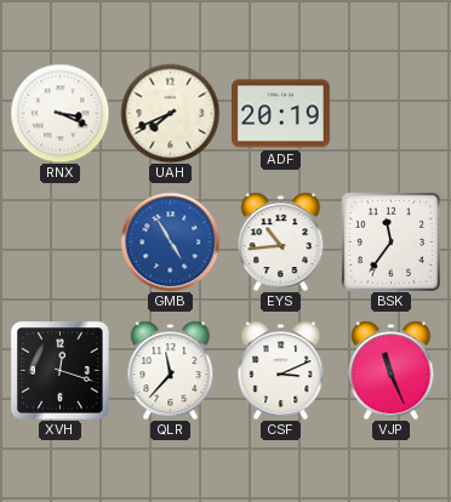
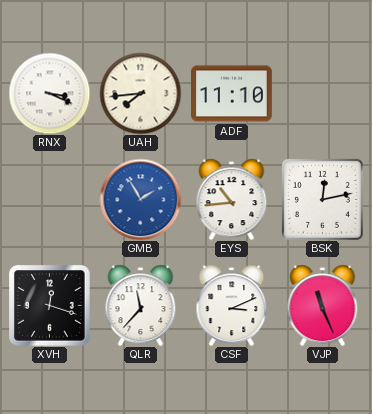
UAH: 7:41 -> 7:44
ADF: 20:19 -> 11:10
GMB: 4:55 -> 1:55
BSK: 11:36 -> 12:13
